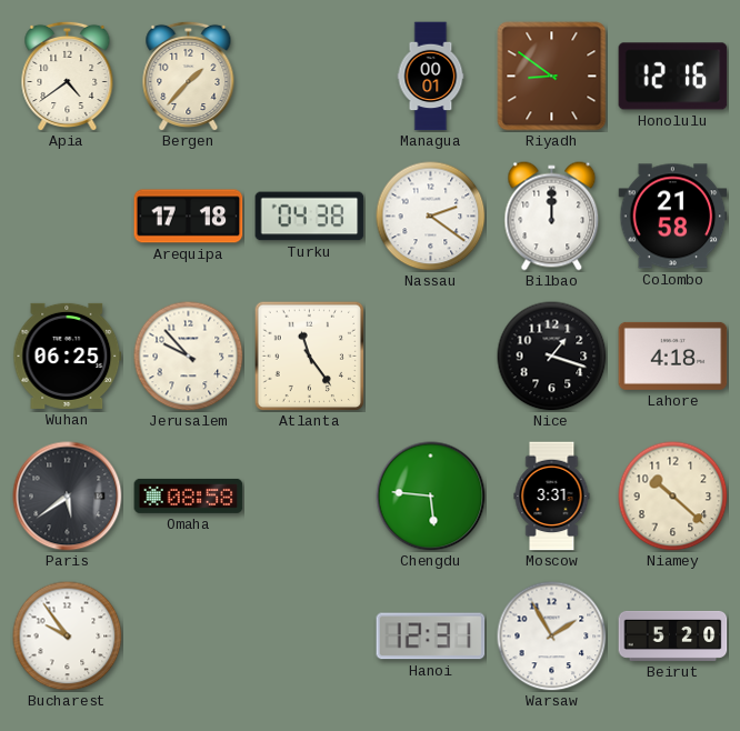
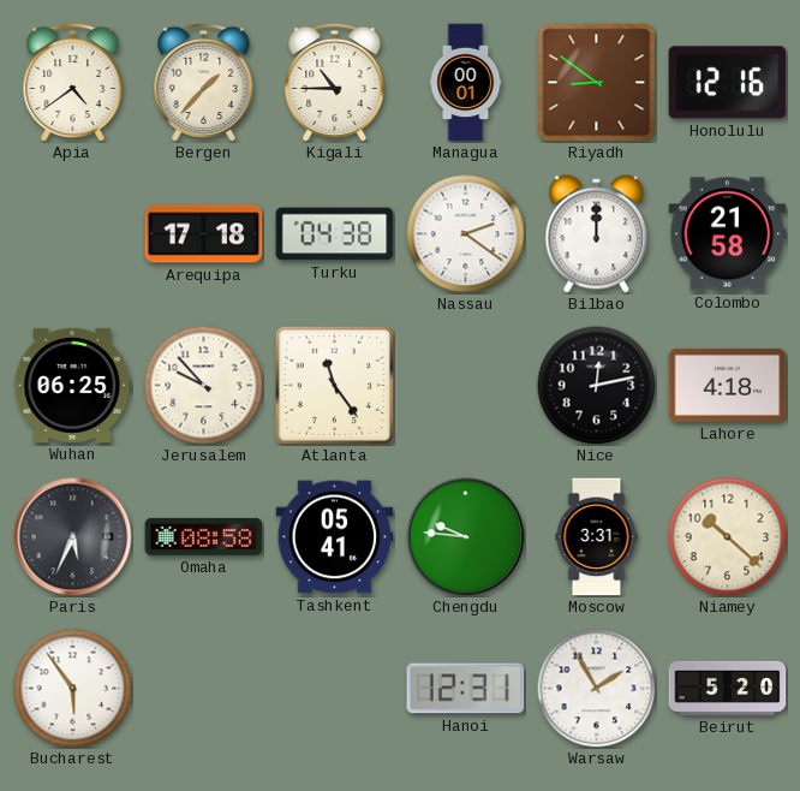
Kigali: none -> 10:45
Nice: 1:18 -> 12:13
Paris: 5:39 -> 5:34
Tashkent: none -> 05:41
Chengdu: 5:46 -> 9:46
Bucharest: 9:54 -> 5:54
